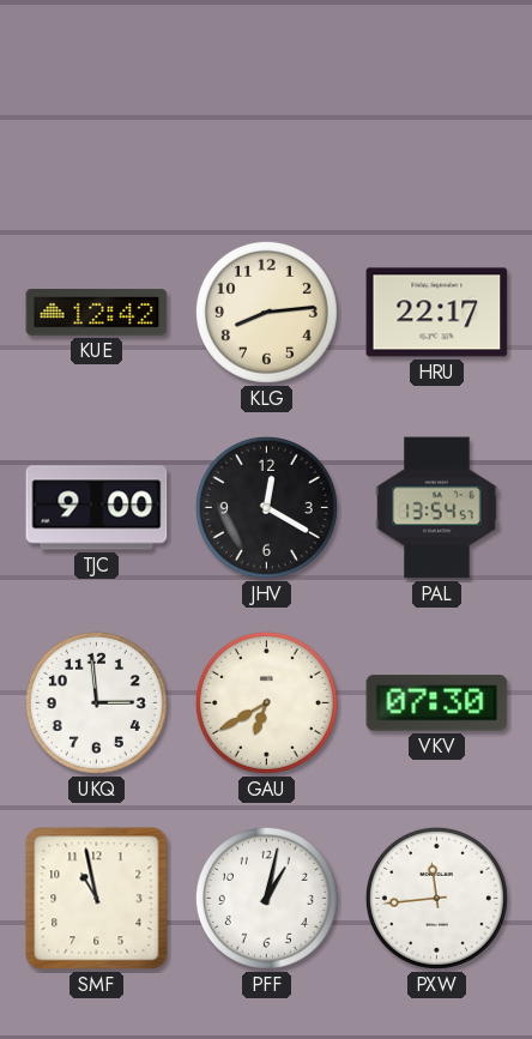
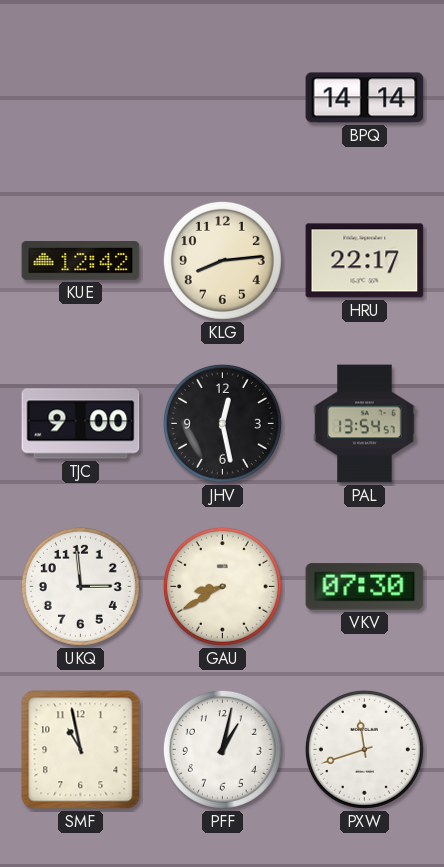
BPQ: none -> 14:14
JHV: 12:20 -> 12:28
GAU: 6:40 -> 8:40
PXW: 11:44 -> 11:42
